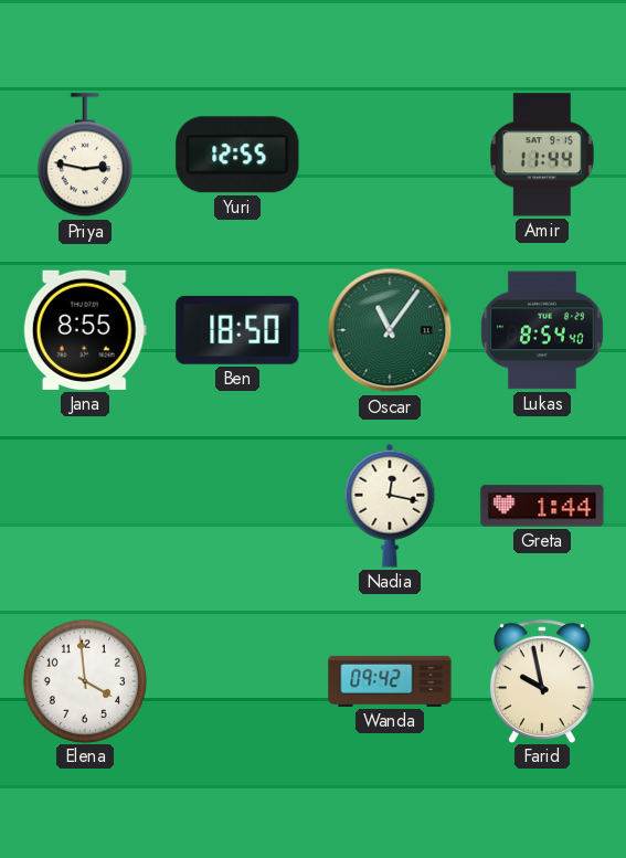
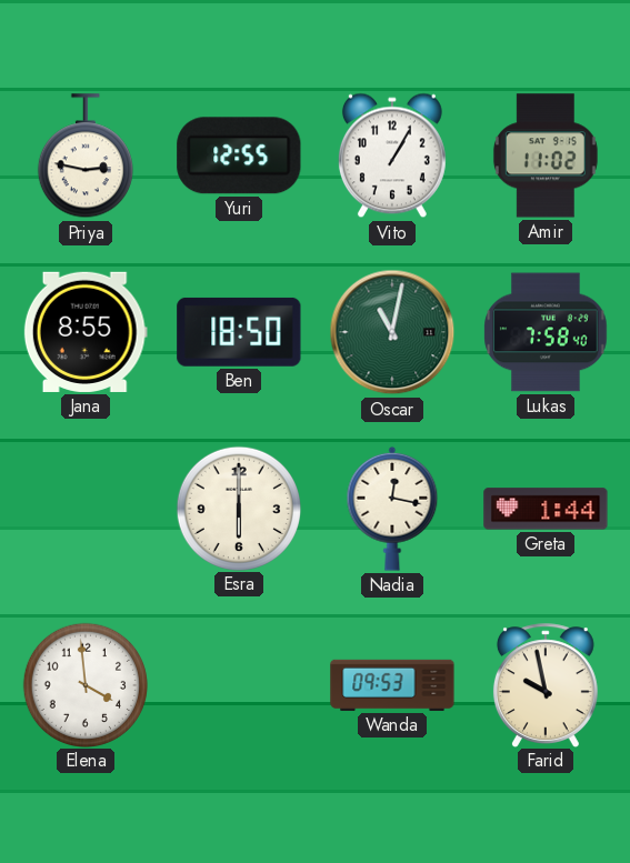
Vito: none -> 1:05
Amir: 11:44 -> 11:02
Oscar: 11:06 -> 11:02
Lukas: 8:54 -> 7:58
Esra: none -> 6:00
Wanda: 09:42 -> 09:53
